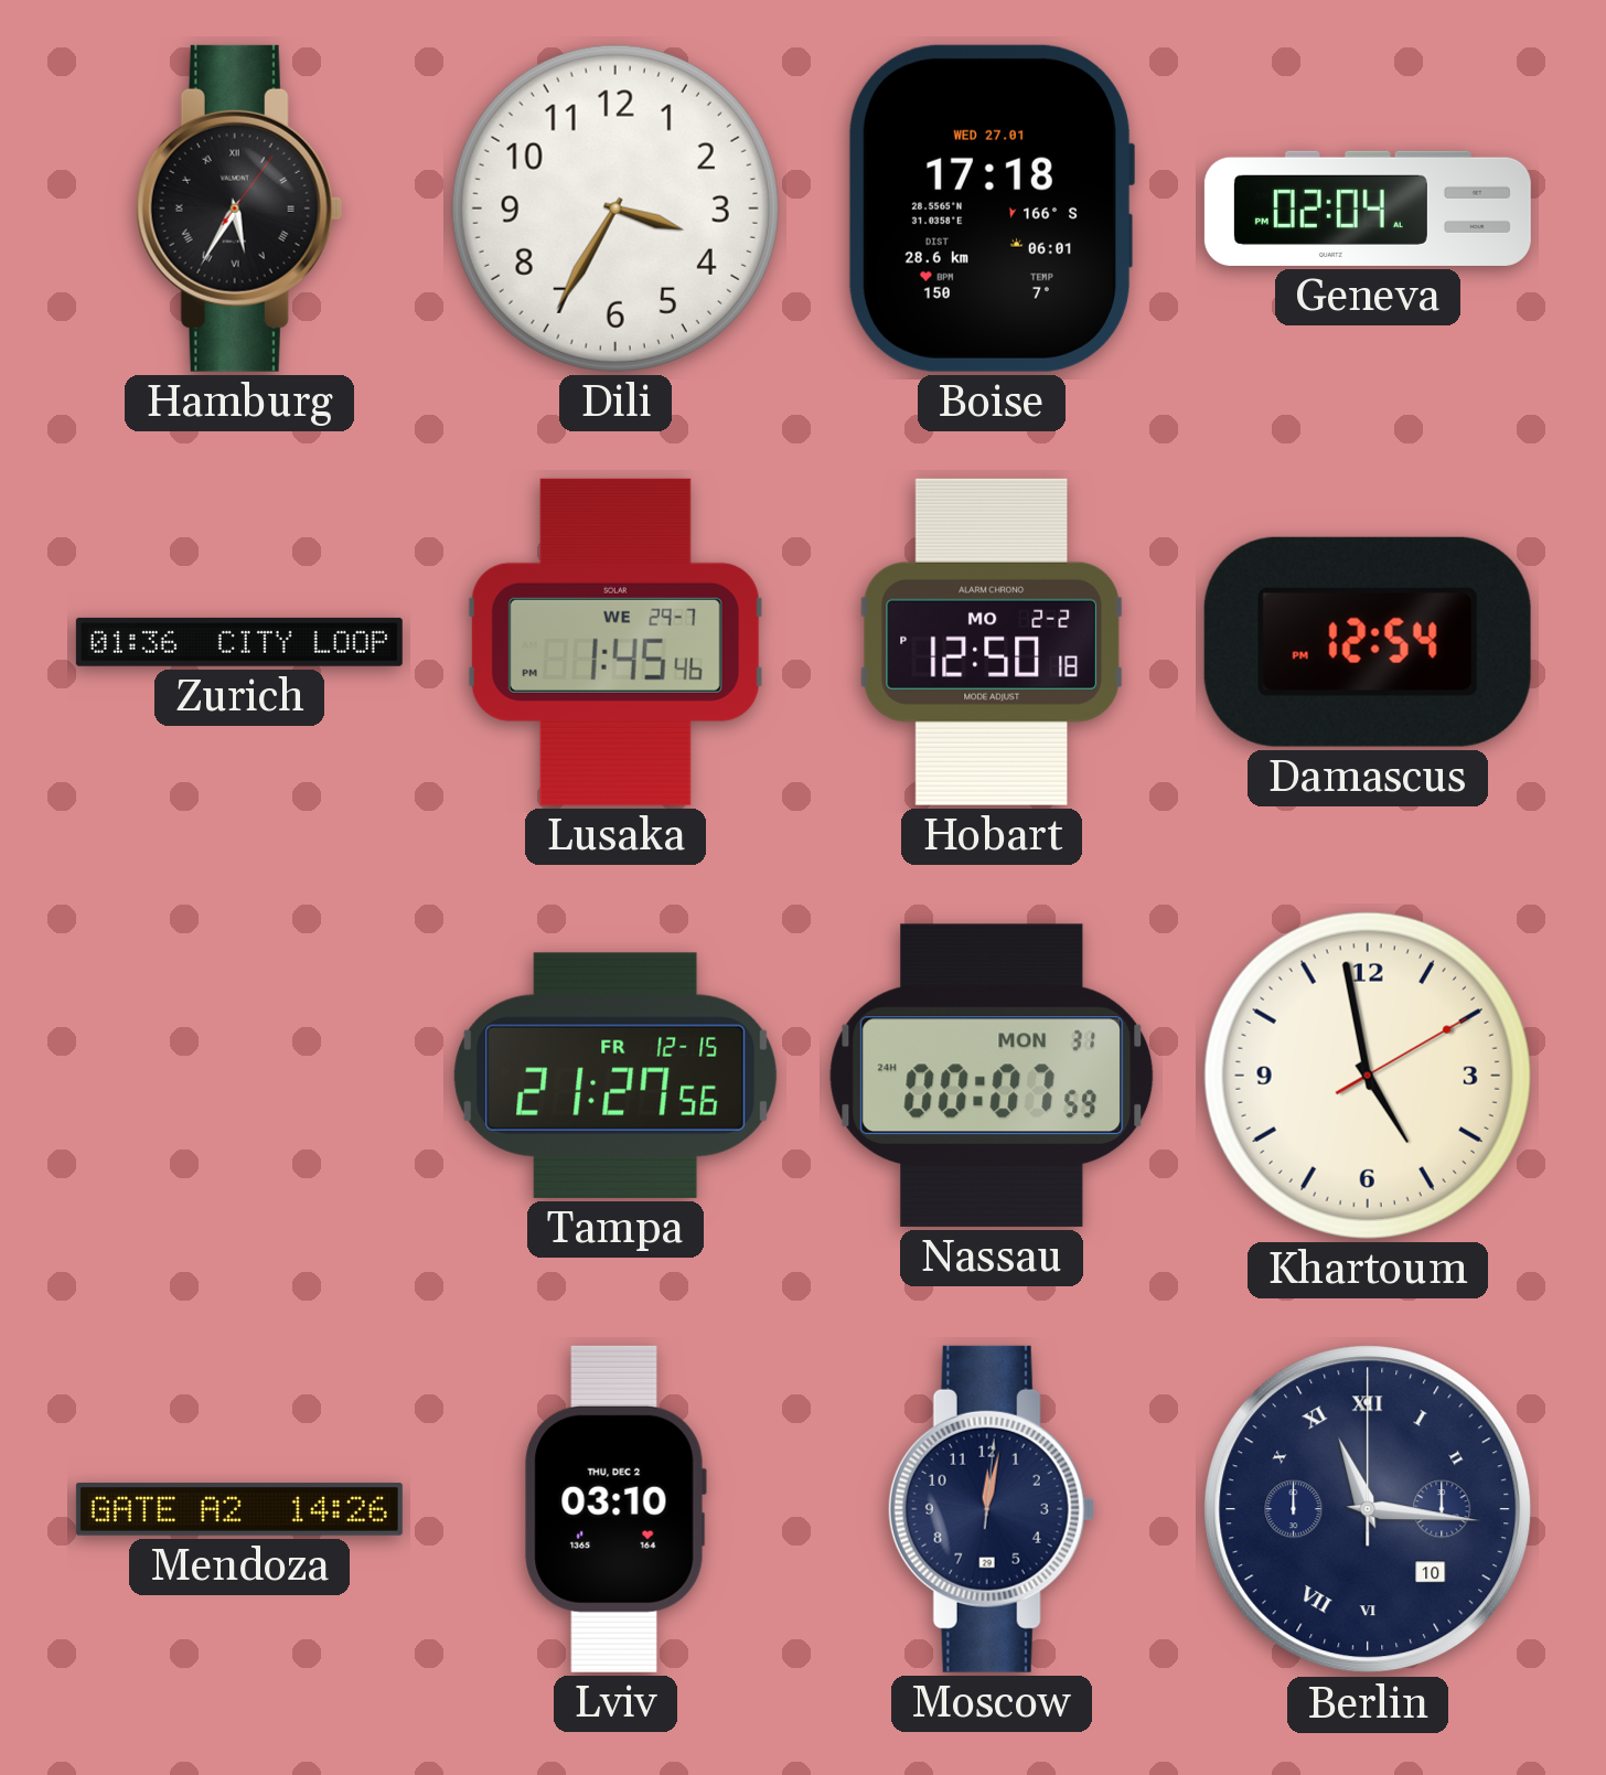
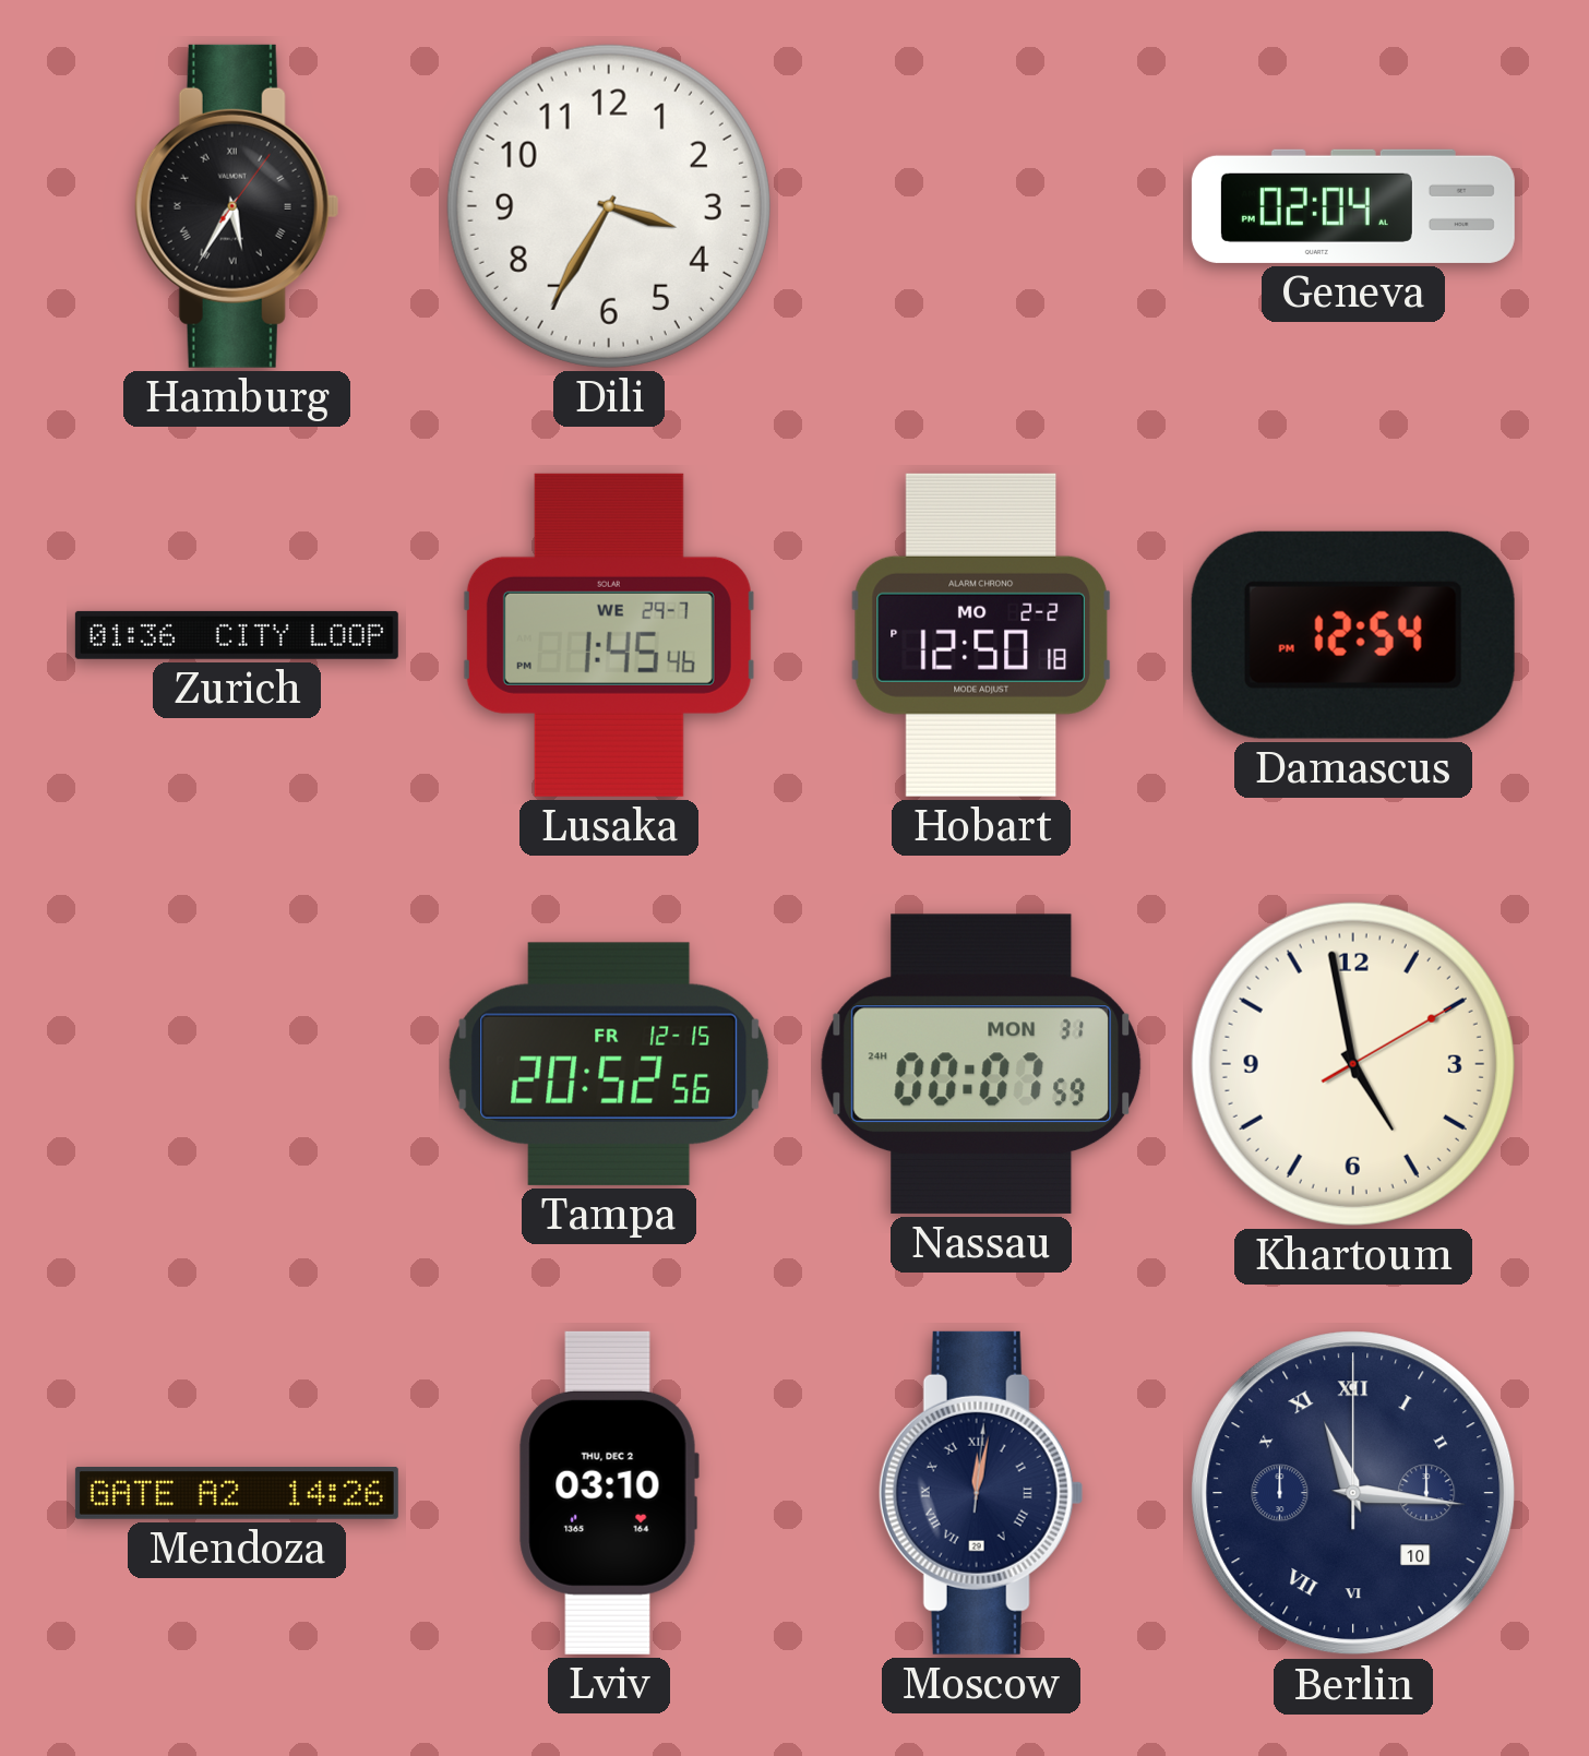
Boise: 17:18 -> none
Tampa: 21:27 -> 20:52
Moscow numerals: Arabic -> Roman
